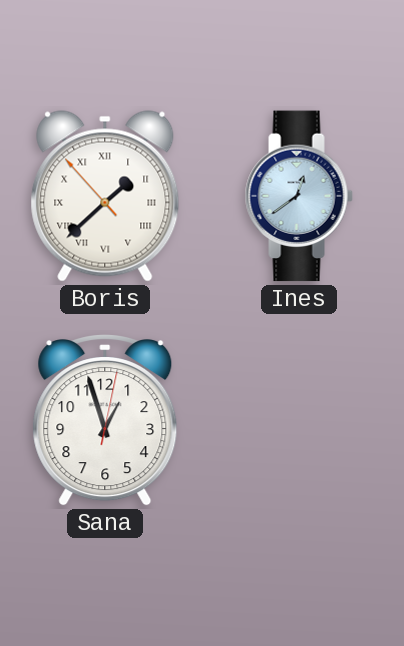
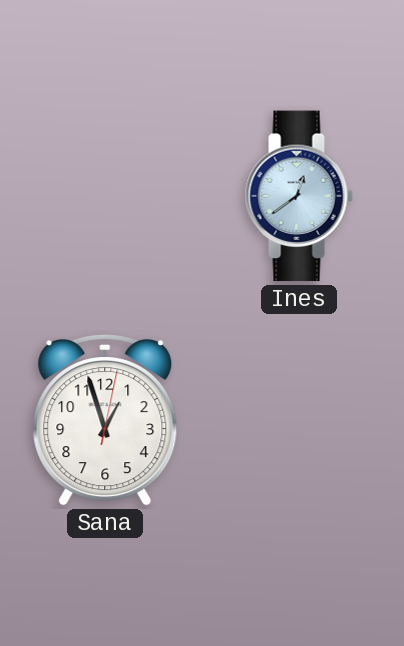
Boris: 1:37 -> none
